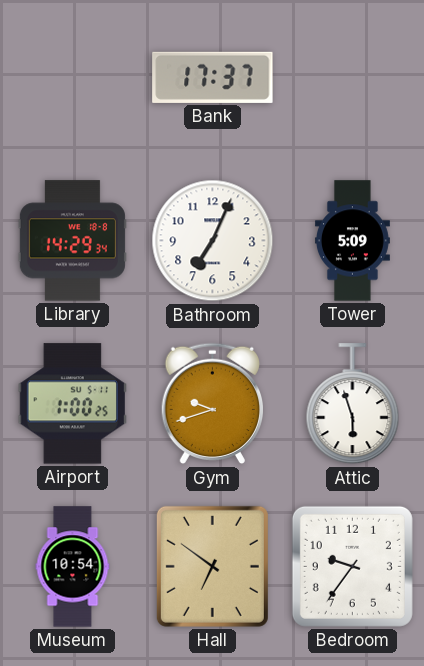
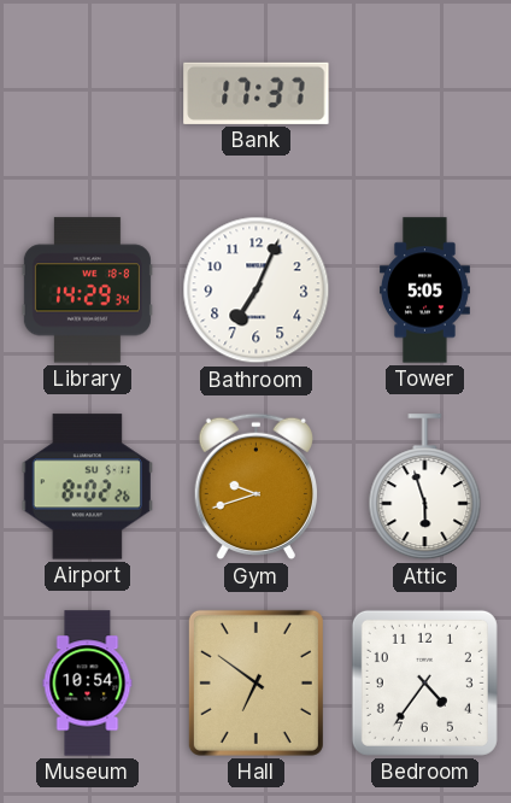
Tower: 5:09 -> 5:05
Airport: 1:00 -> 8:02
Bedroom: 9:36 -> 4:36
